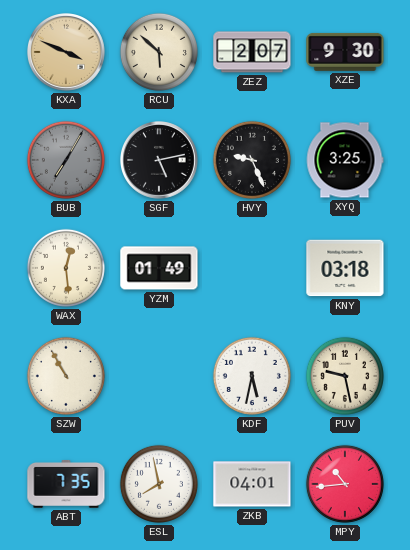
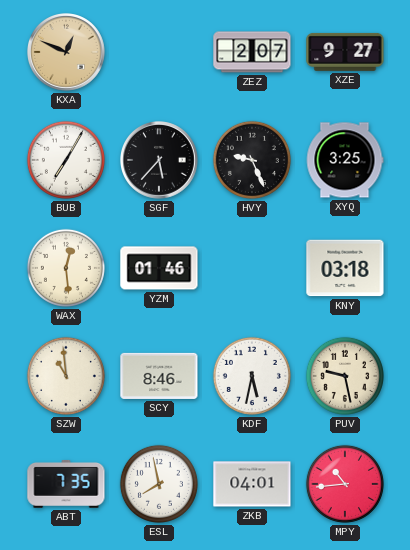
KXA: 3:49 -> 12:49
RCU: 5:52 -> none
XZE: 9:30 -> 9:27
BUB dial: grey -> white
SGF: 5:13 -> 5:37
YZM: 01:49 -> 01:46
SZW: 10:55 -> 10:59
SCY: none -> 8:46
